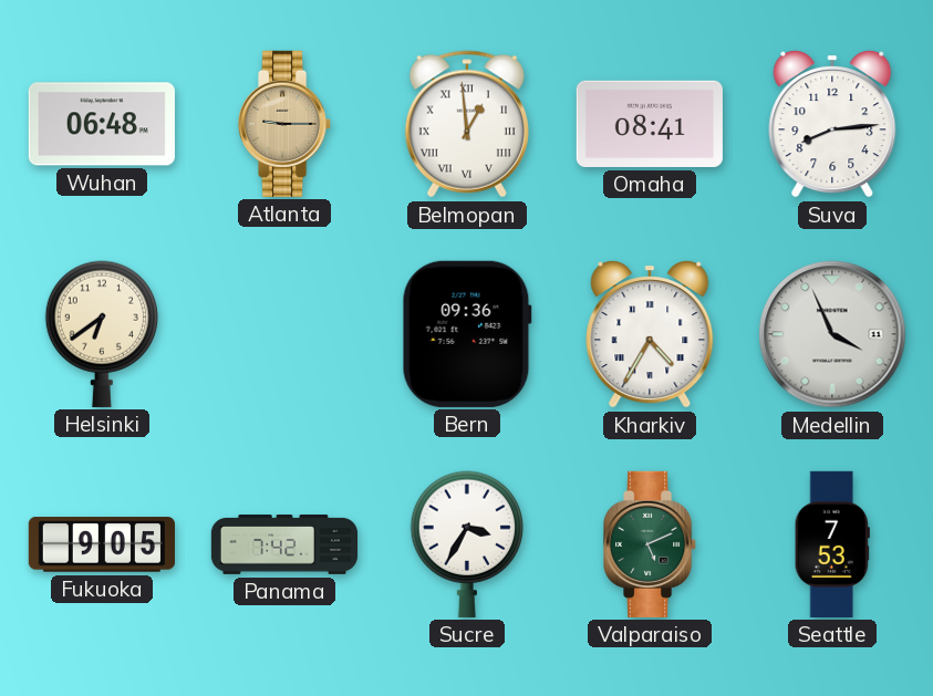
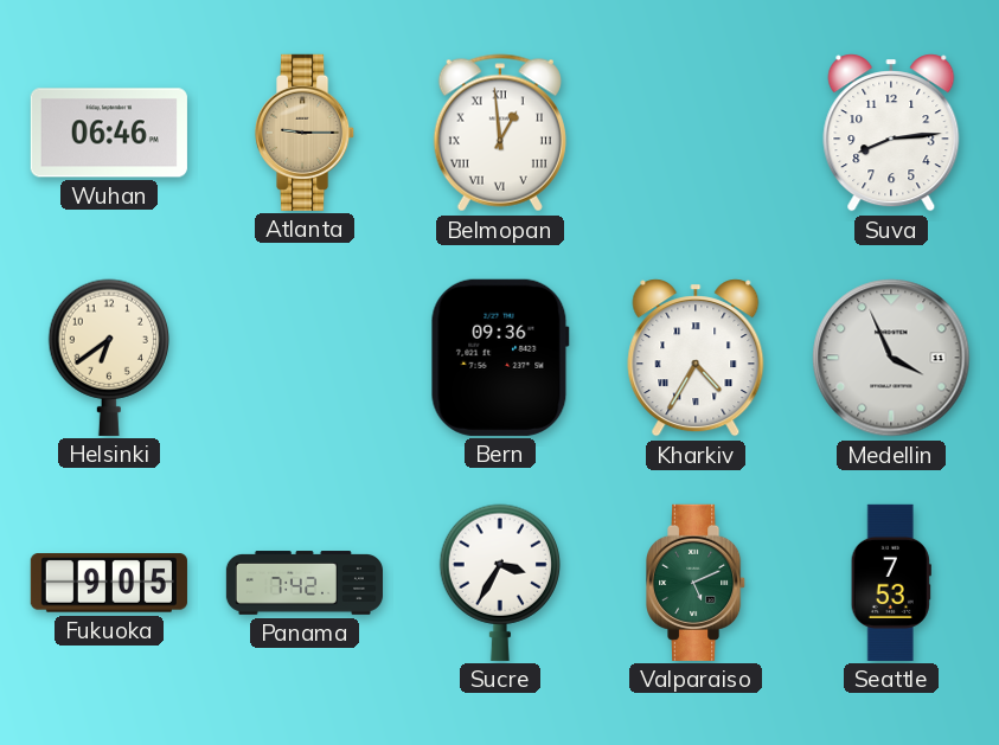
Wuhan: 06:48 -> 06:46
Omaha: 08:41 -> none
